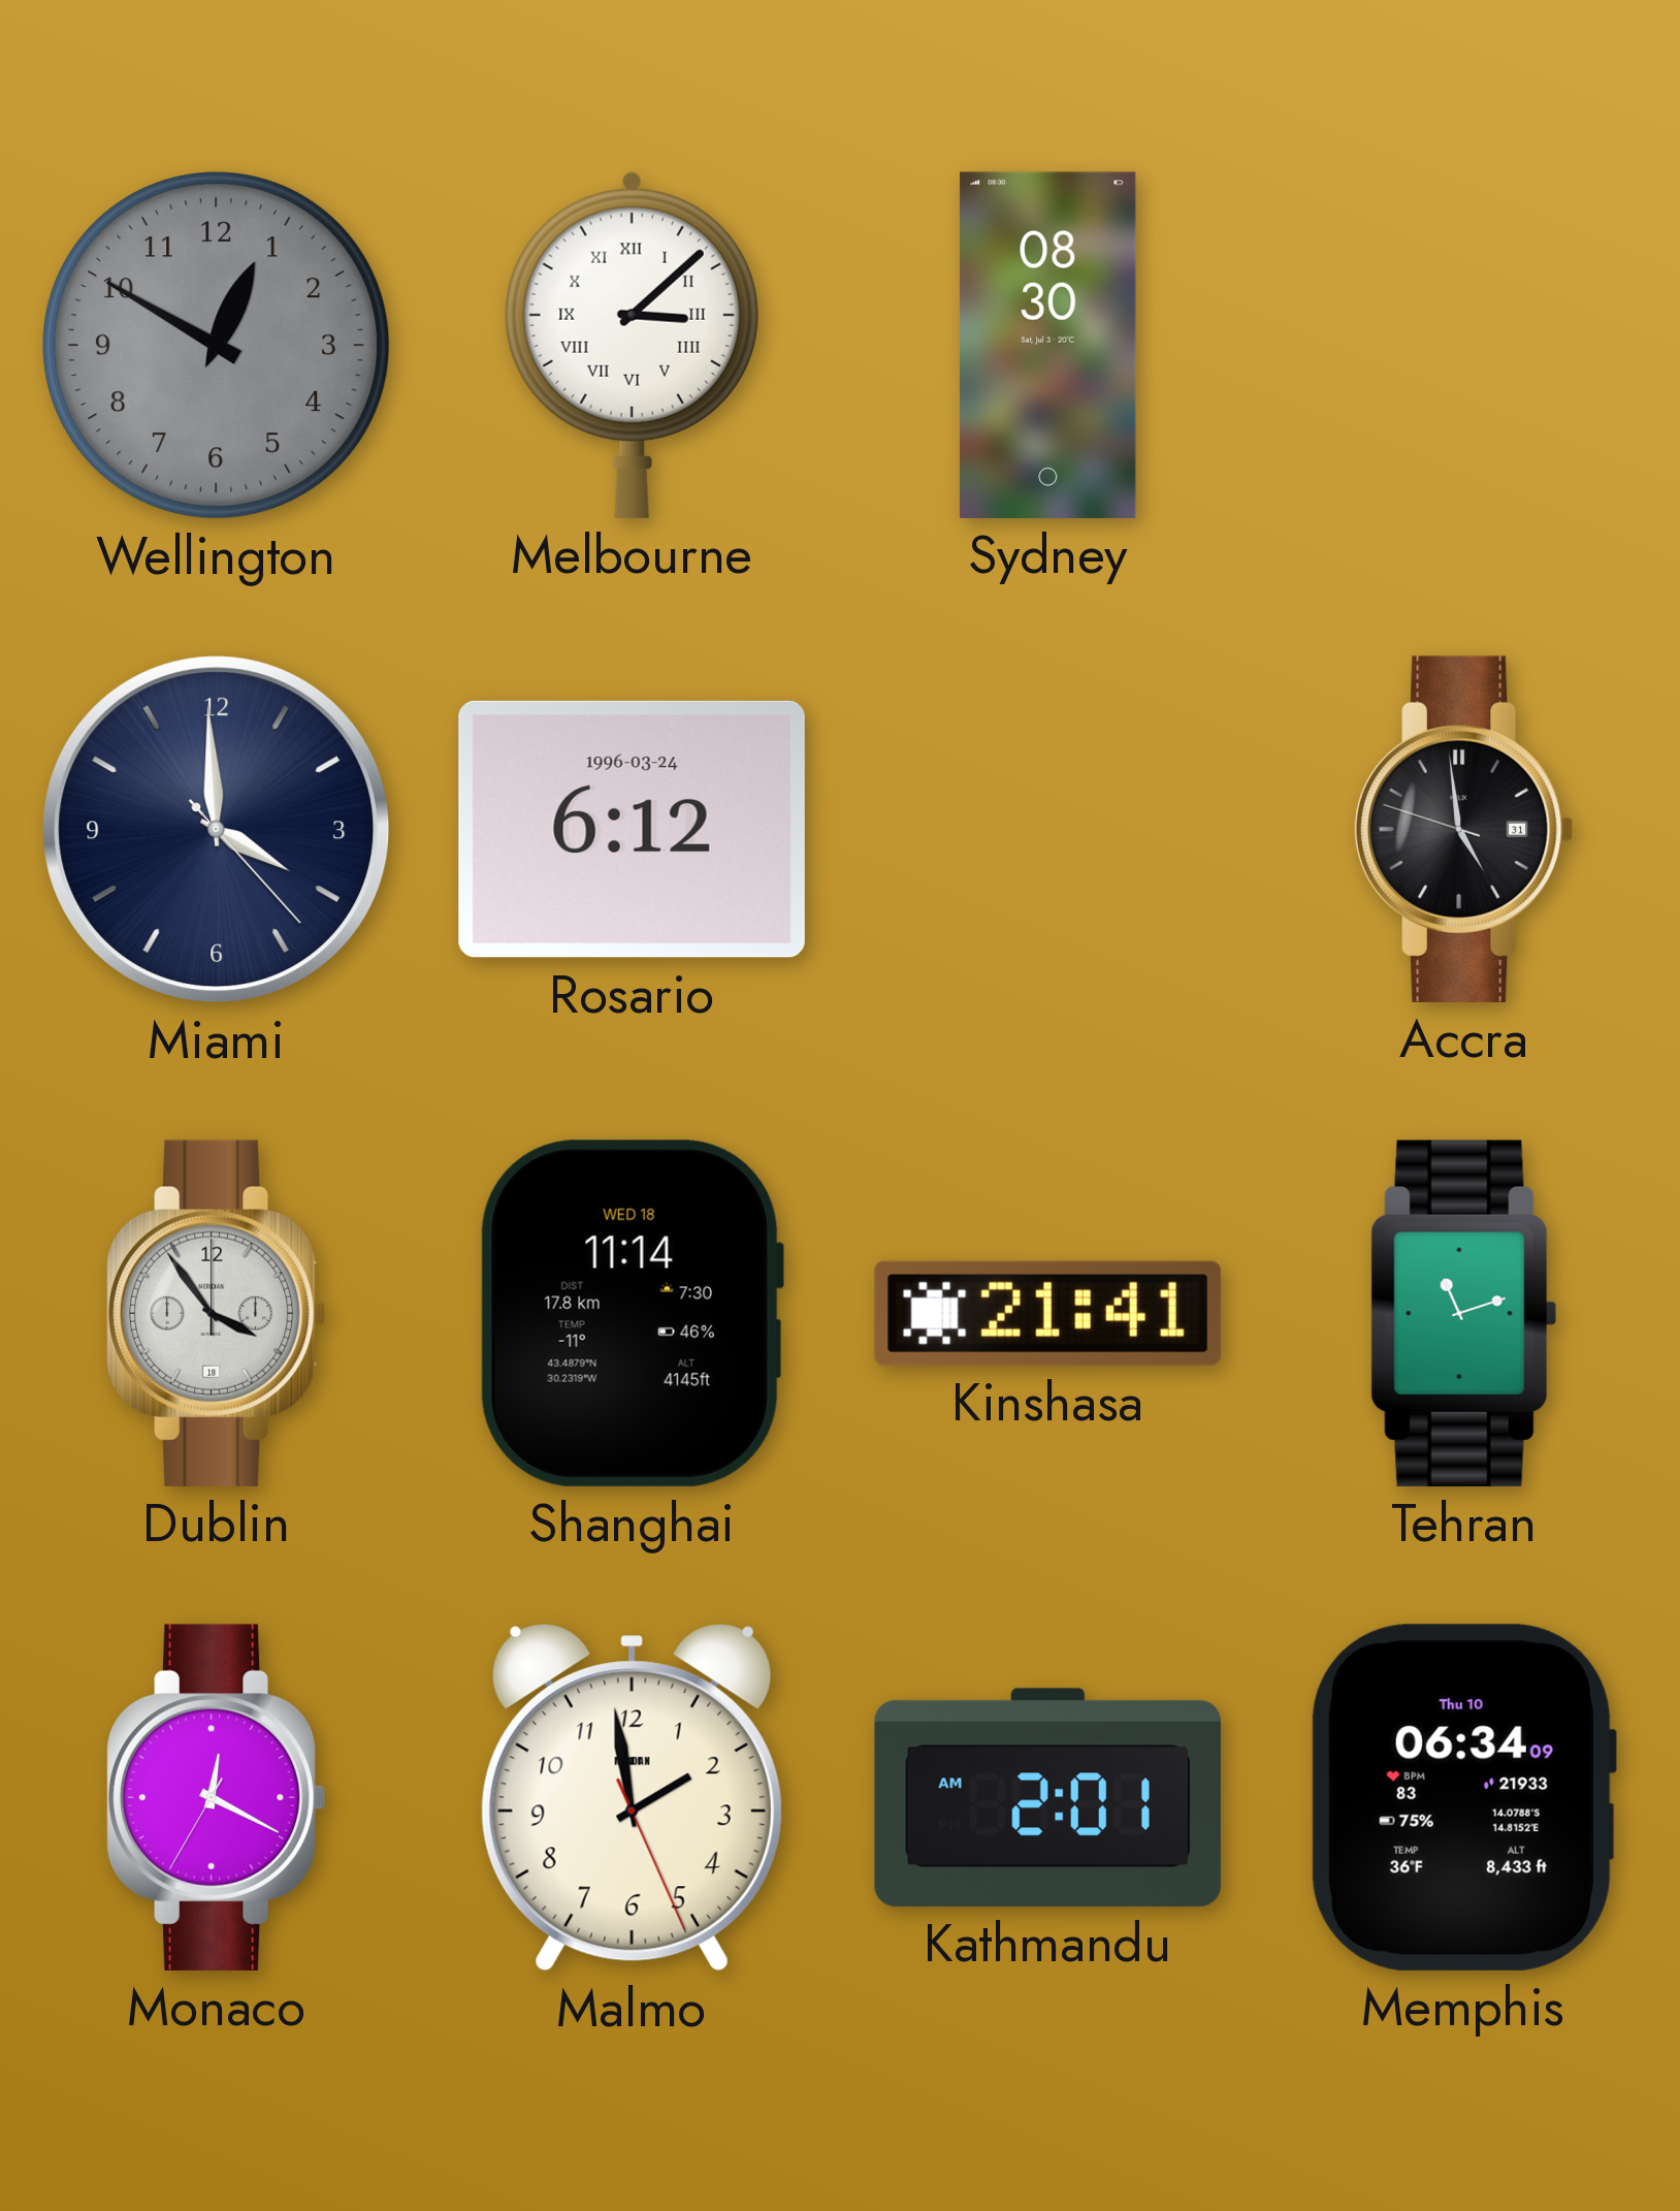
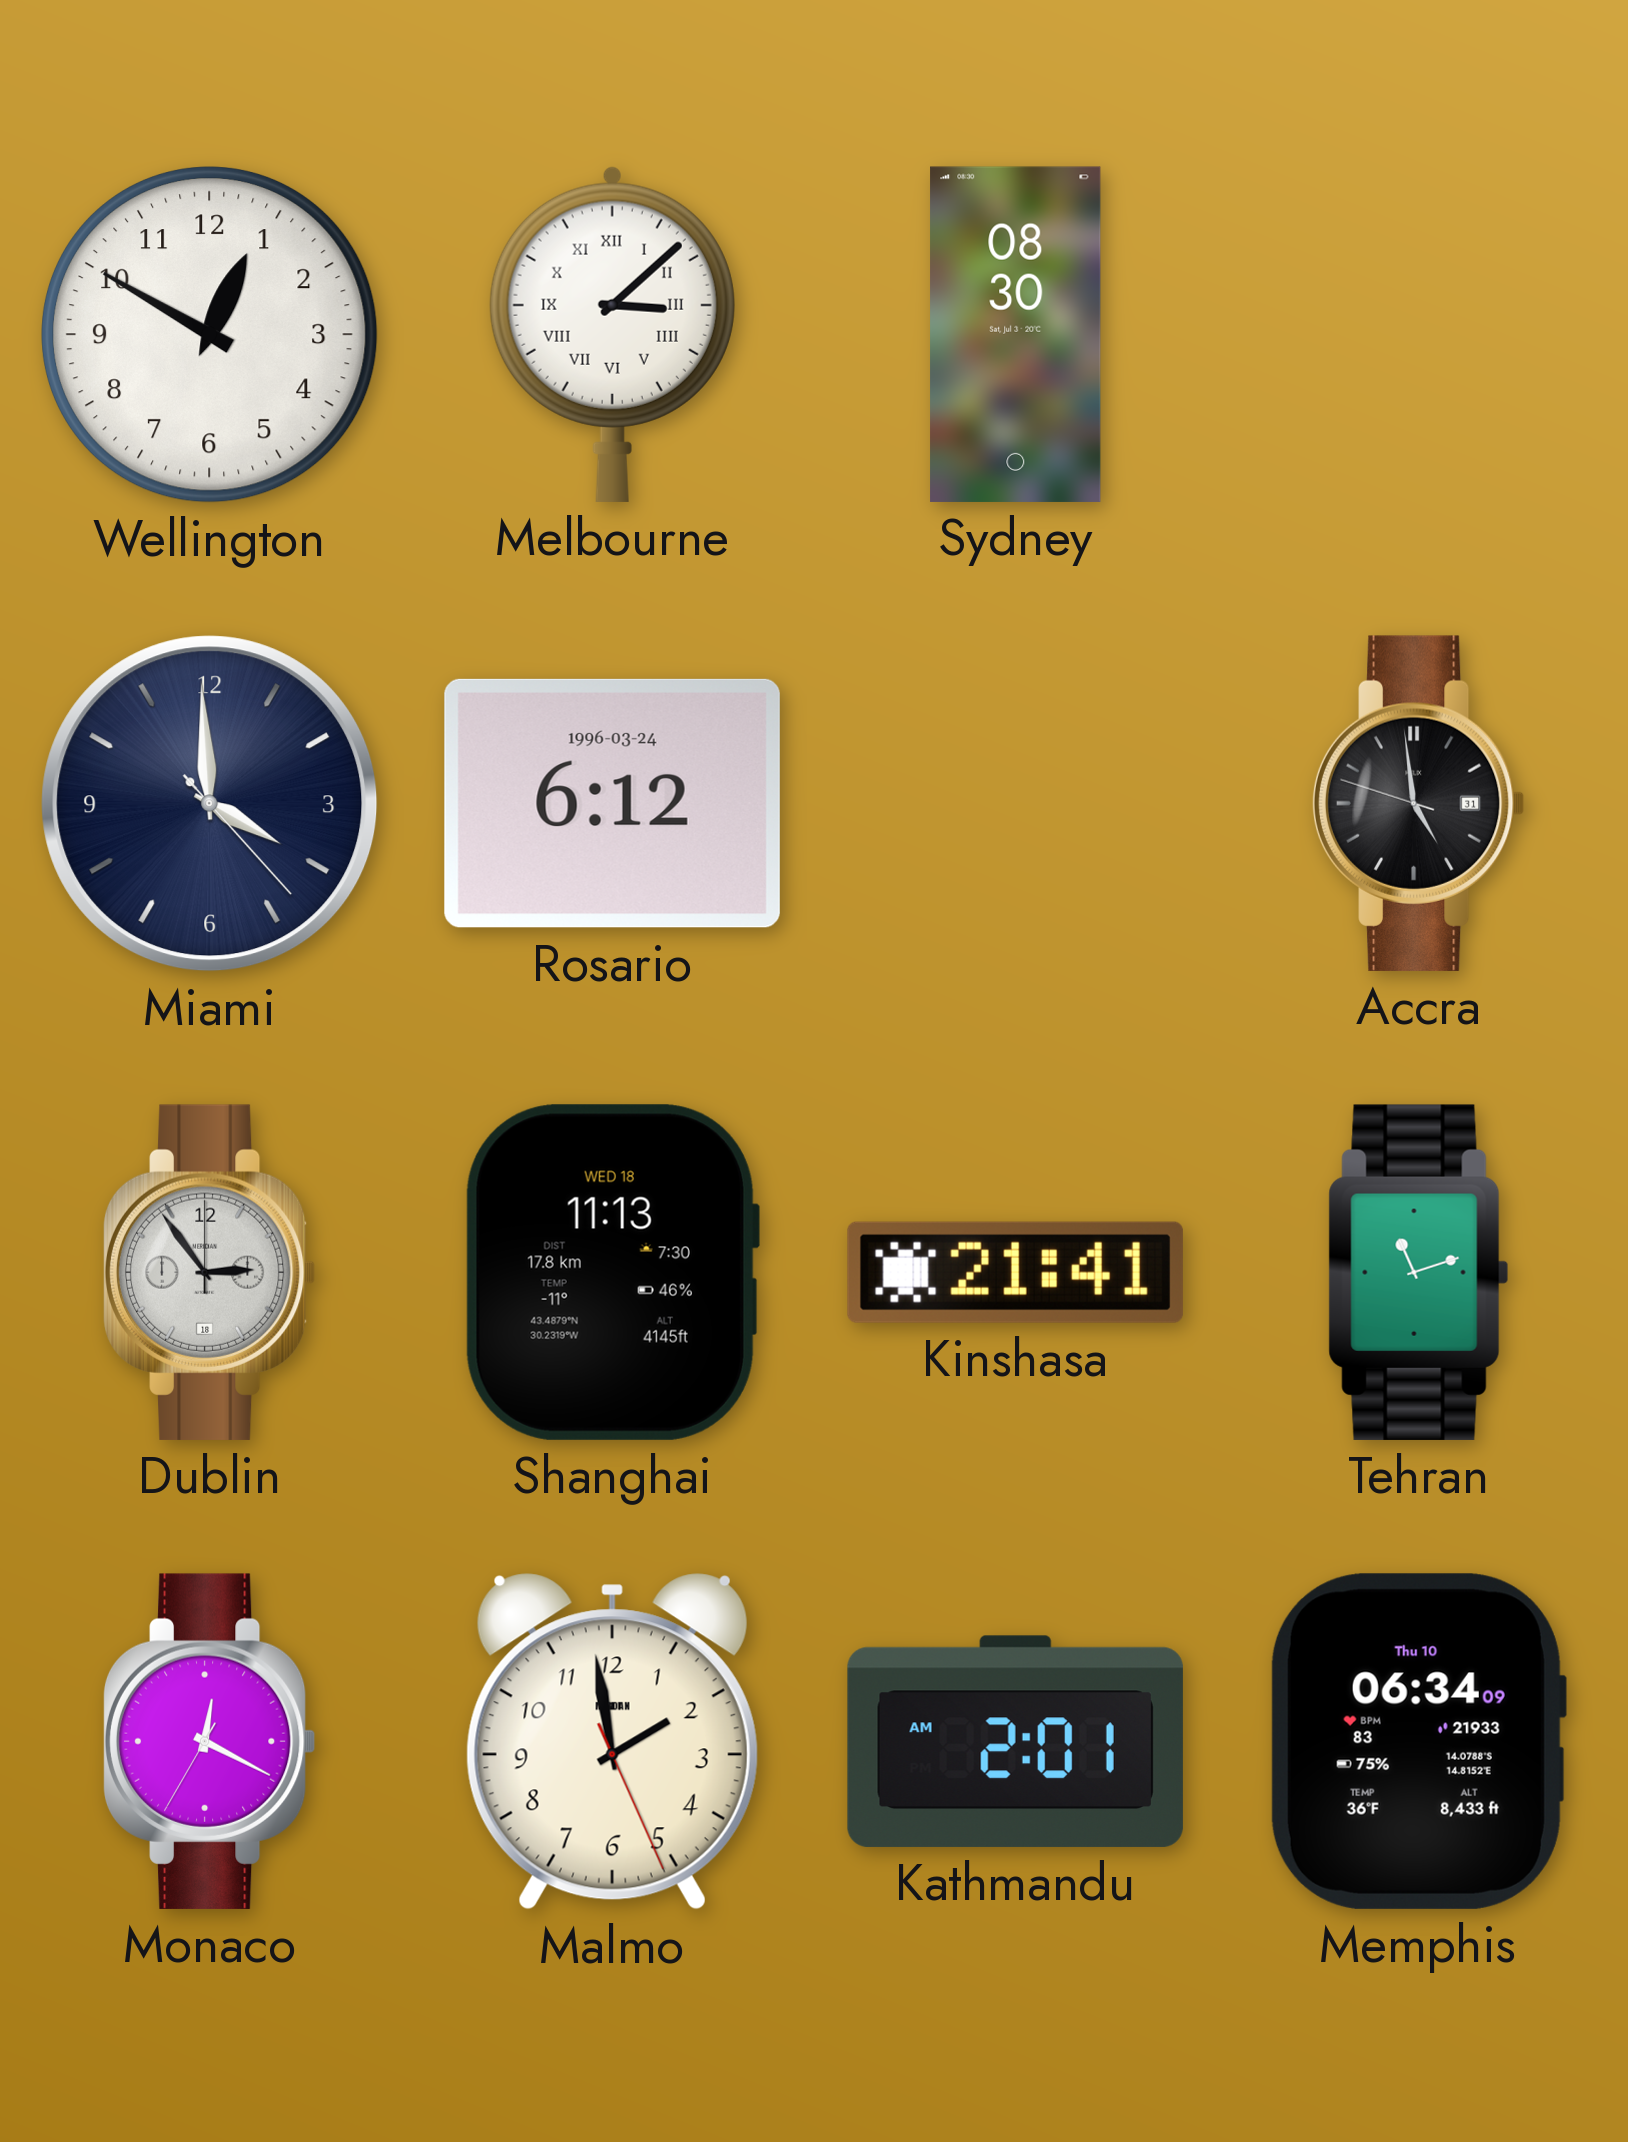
Wellington dial: grey -> white
Dublin: 3:54 -> 2:54
Shanghai: 11:14 -> 11:13
